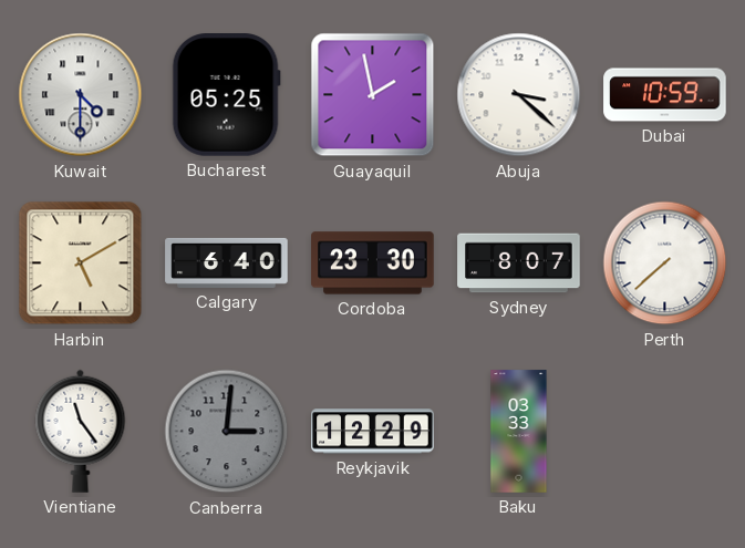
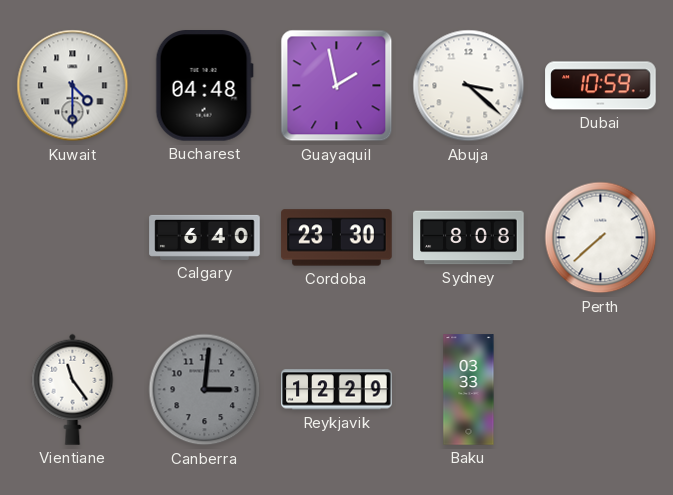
Bucharest: 05:25 -> 04:48
Harbin: 5:10 -> none
Sydney: 8:07 -> 8:08
